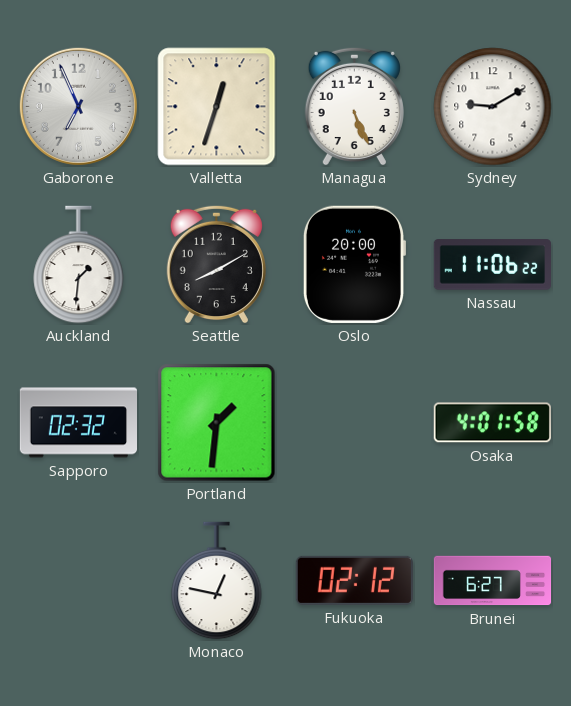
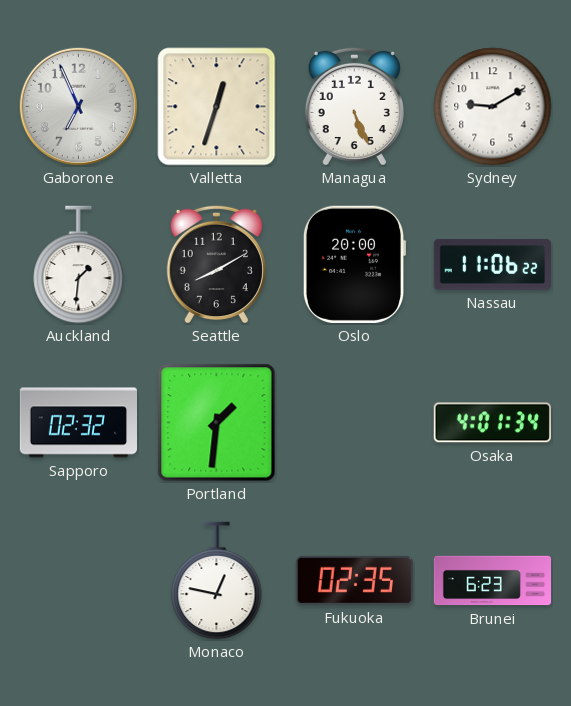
Osaka: 4:01:58 -> 4:01:34
Fukuoka: 02:12 -> 02:35
Brunei: 6:27 -> 6:23
